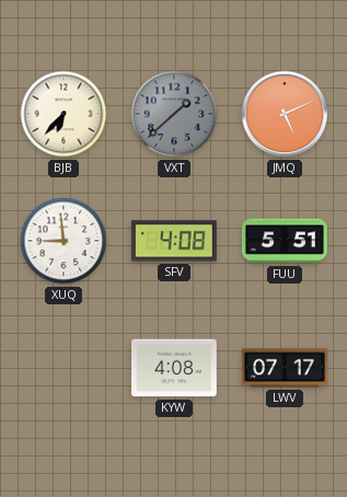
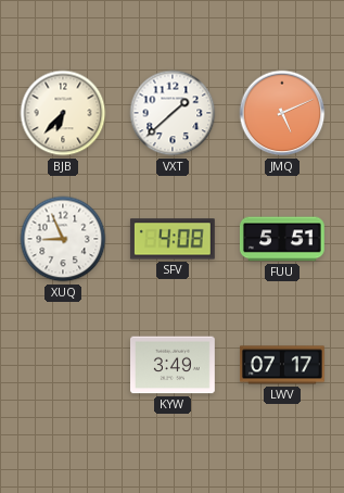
VXT dial: grey -> white
XUQ: 8:59 -> 8:56
KYW: 4:08 -> 3:49
